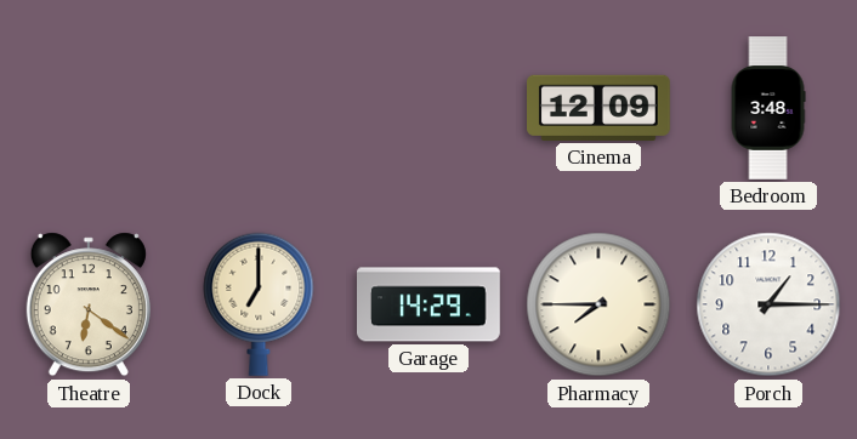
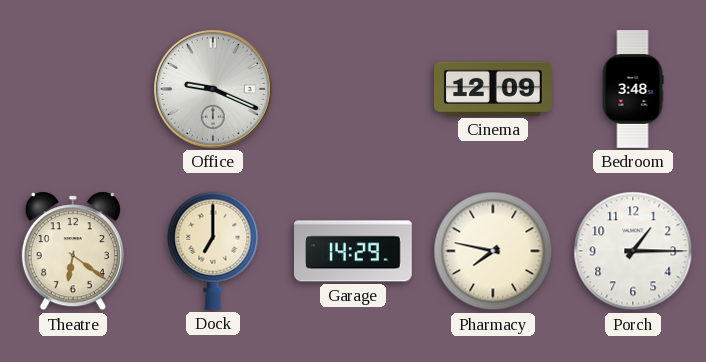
Office: none -> 9:19
Pharmacy: 7:45 -> 7:47
